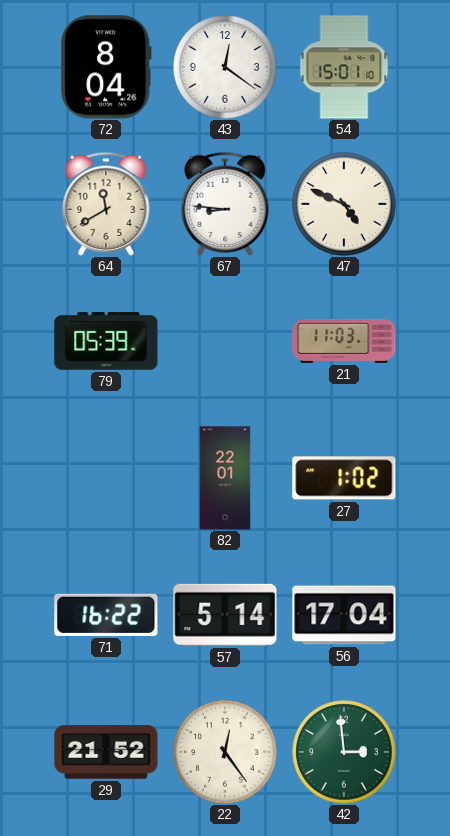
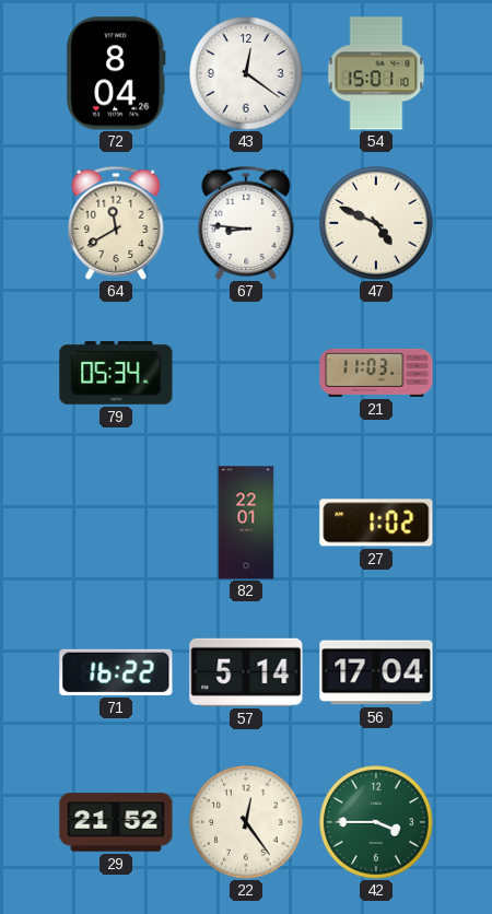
79: 05:39 -> 05:34
42: 2:59 -> 3:45
